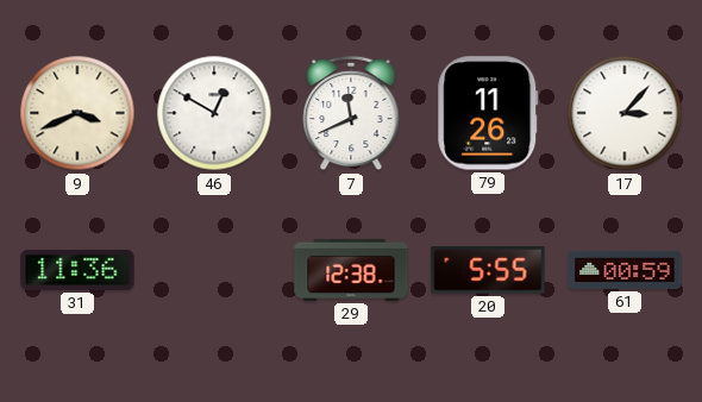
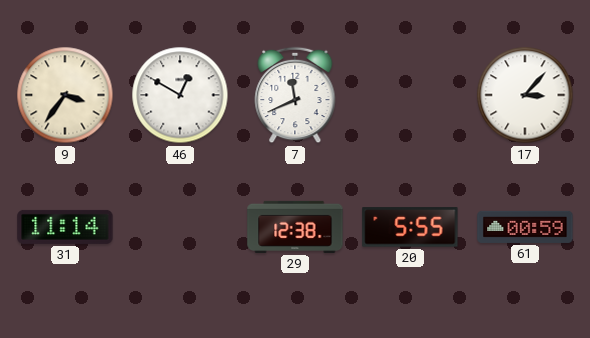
9: 3:41 -> 3:36
79: 11:26 -> none
31: 11:36 -> 11:14
